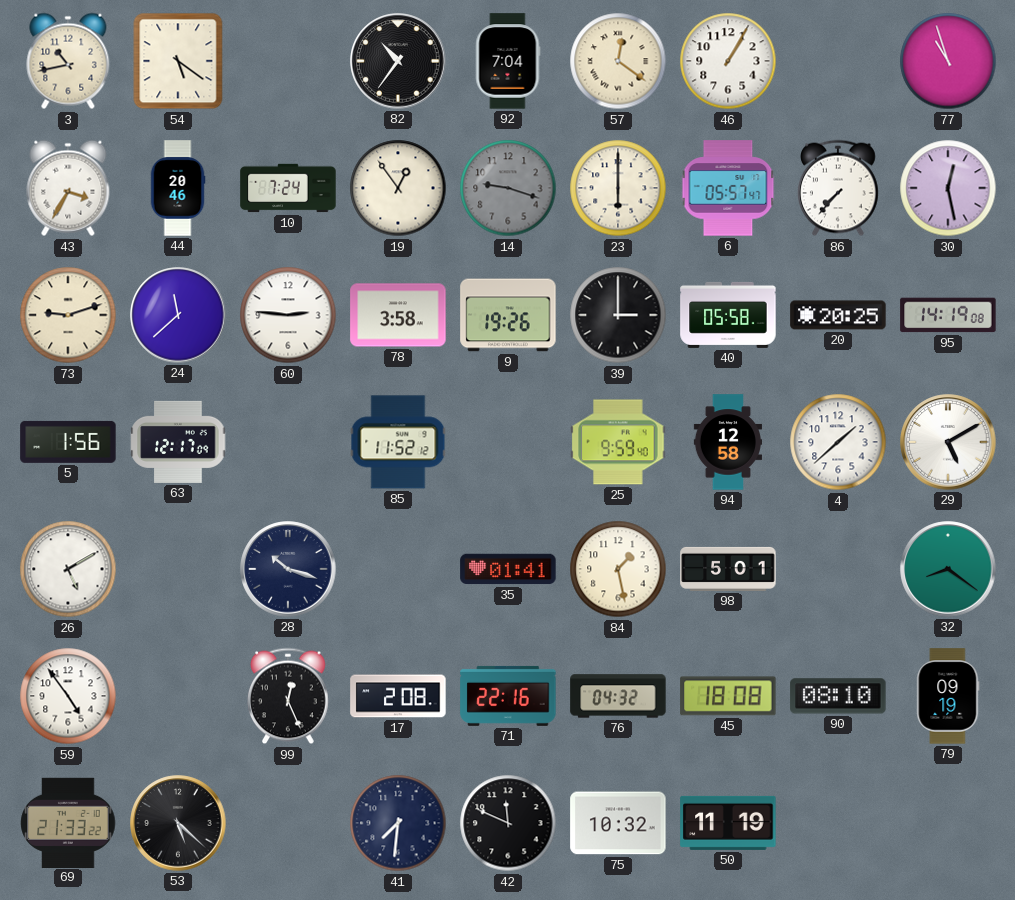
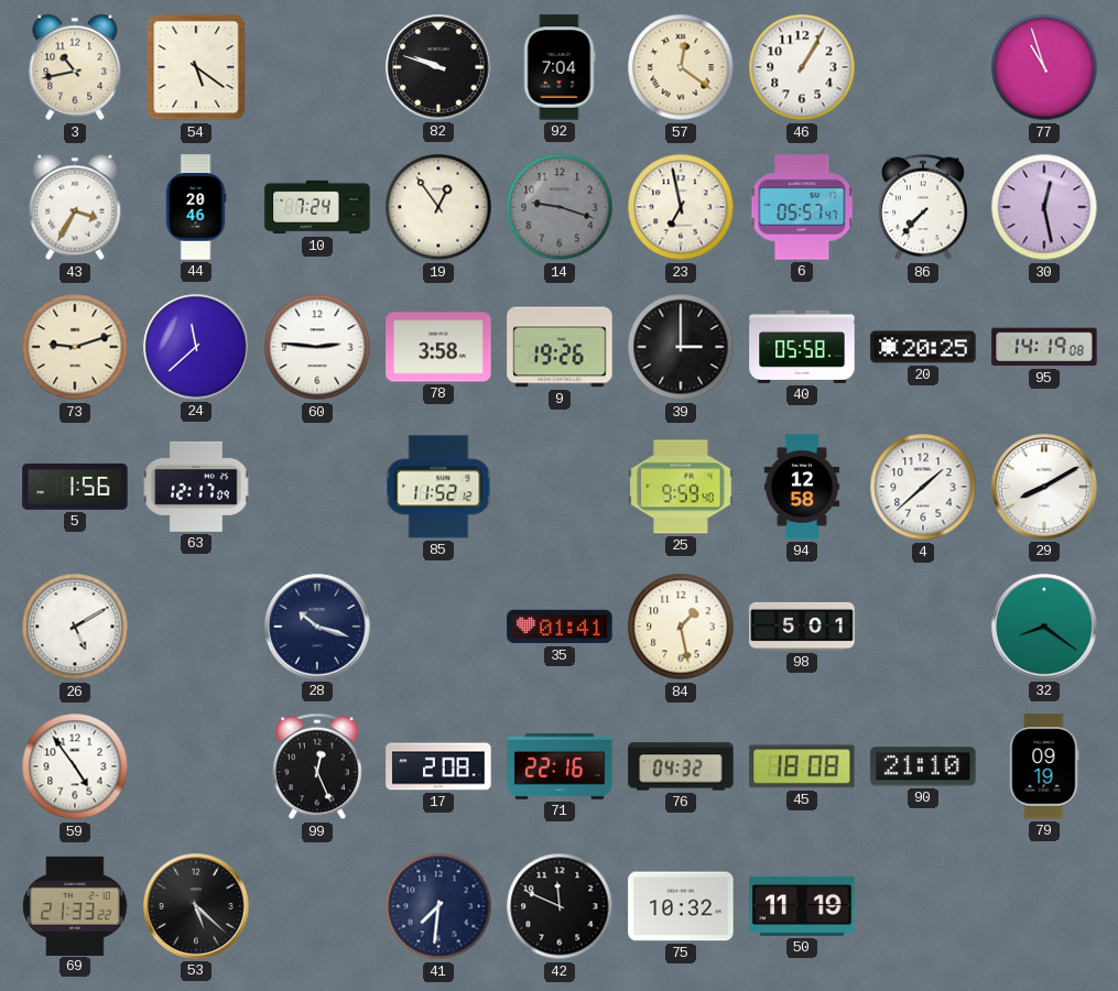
82: 10:36 -> 9:48
23: 6:00 -> 6:58
29: 5:10 -> 8:10
90: 08:10 -> 21:10
